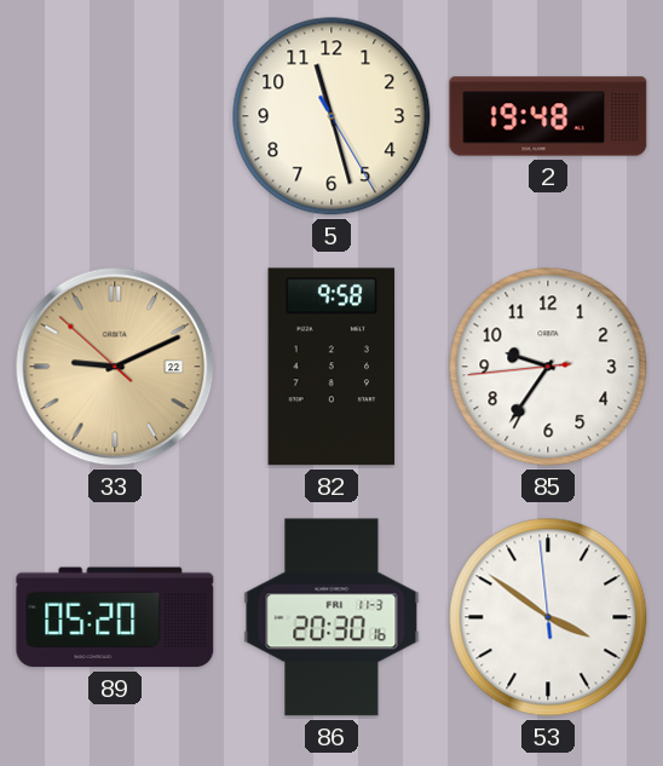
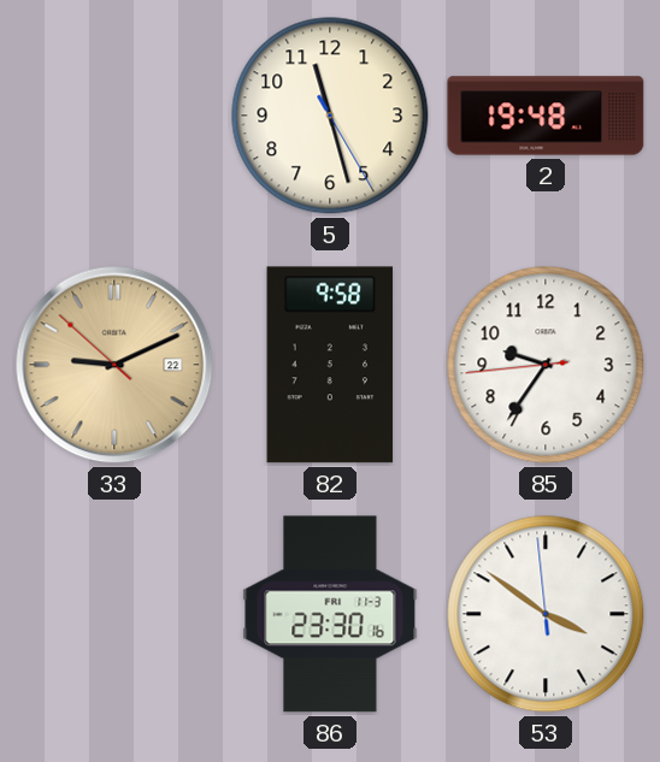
89: 05:20 -> none
86: 20:30 -> 23:30
